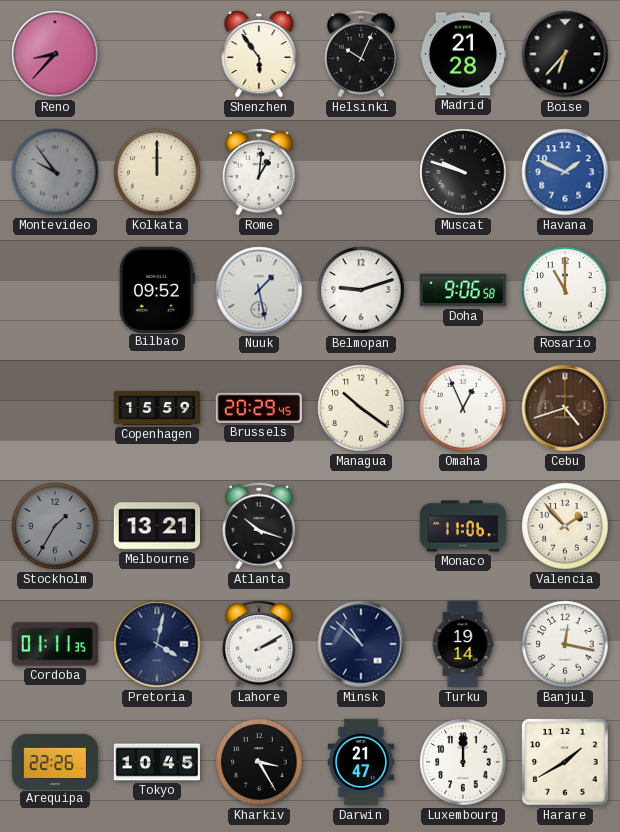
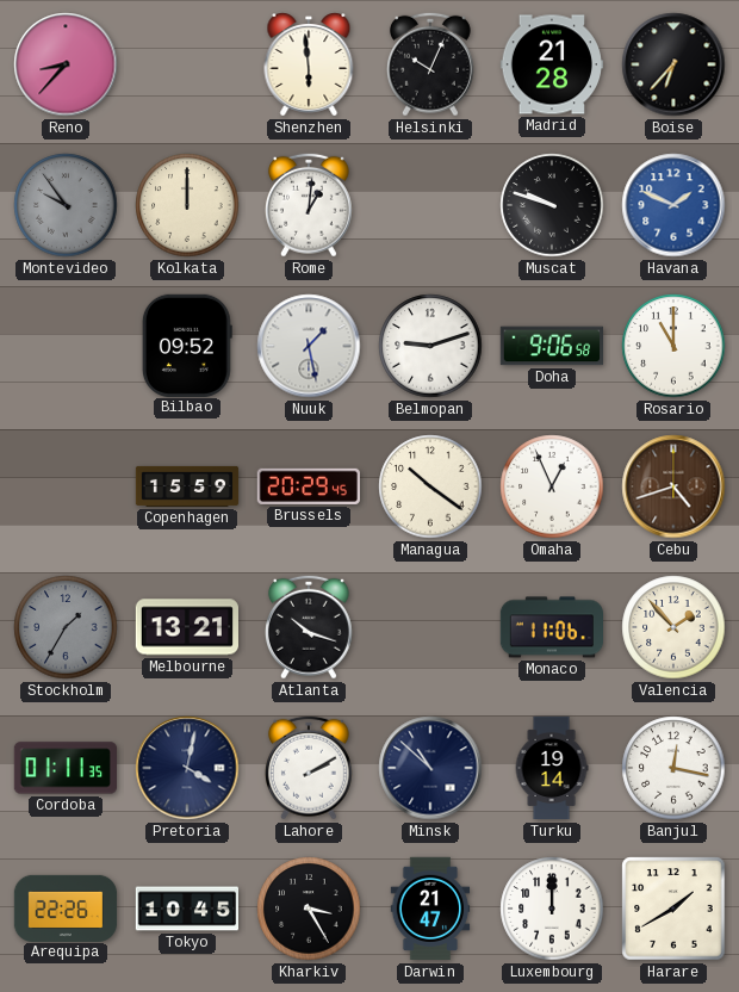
Shenzhen: 5:54 -> 5:59
